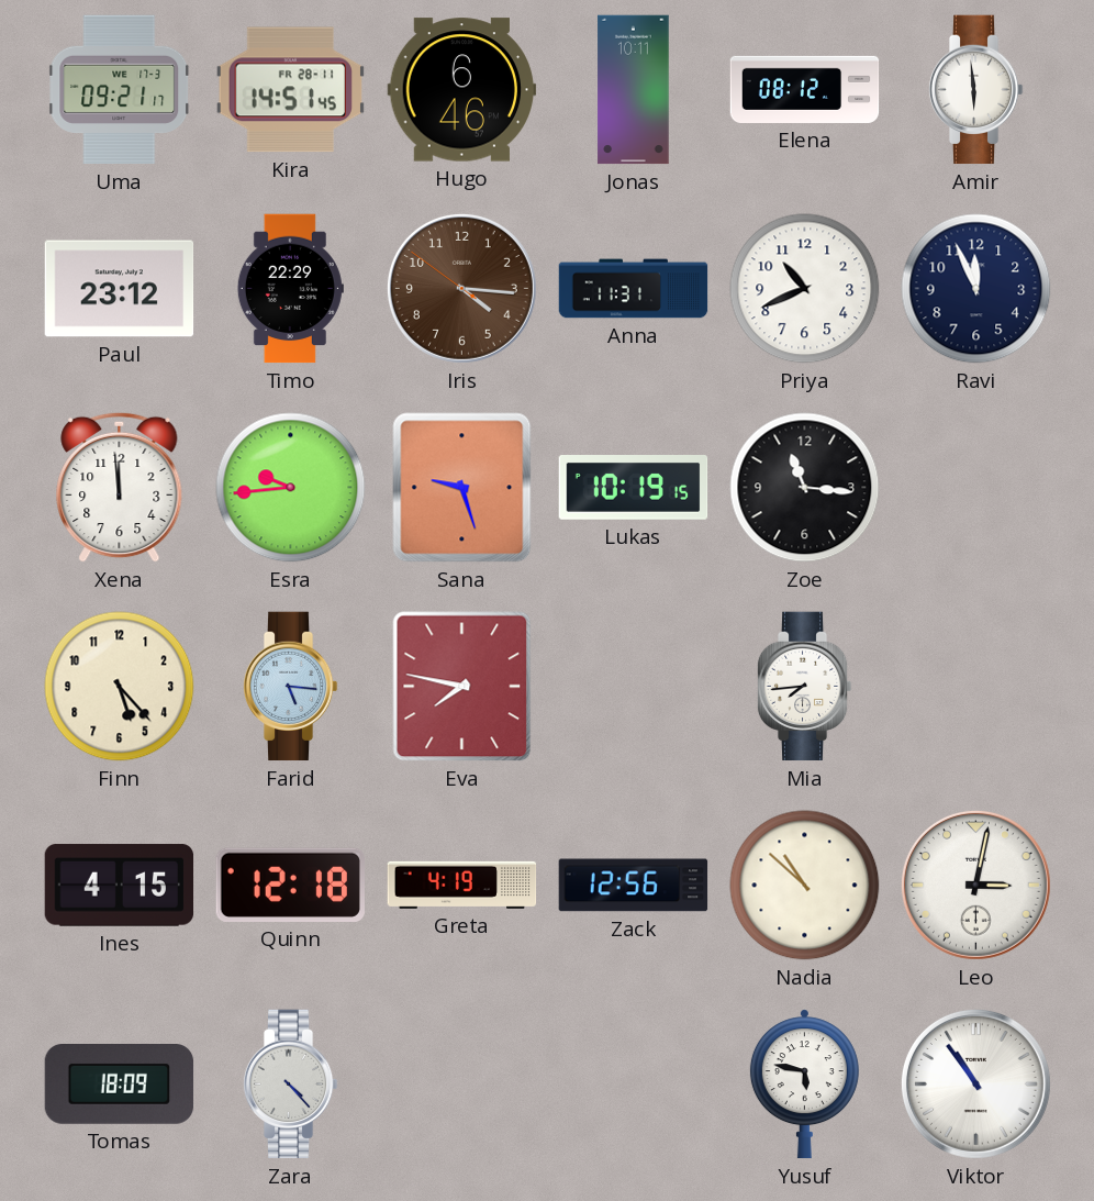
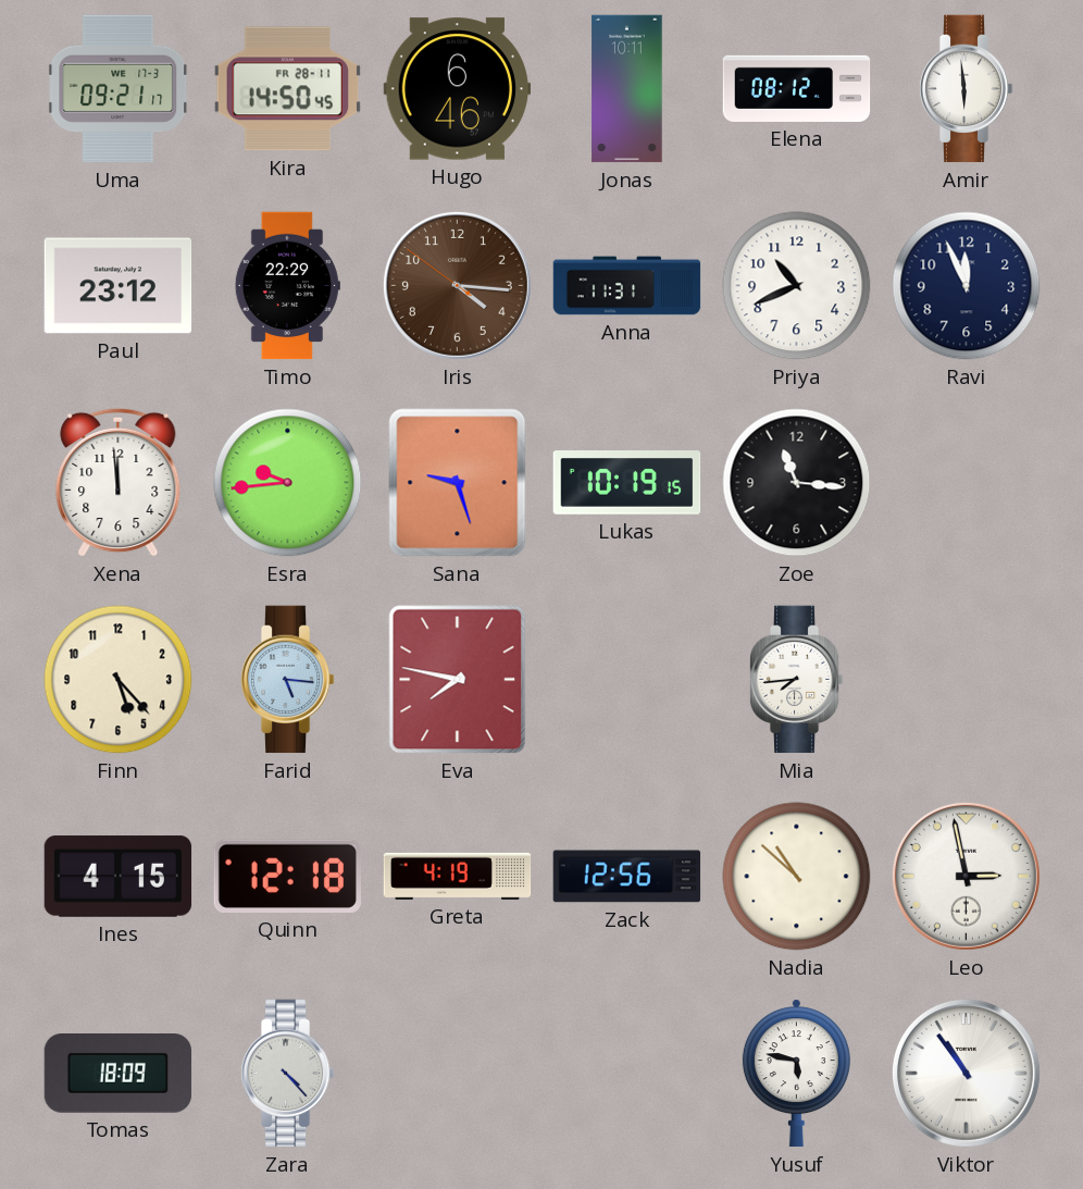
Kira: 14:51 -> 14:50
Leo: 3:02 -> 2:58
